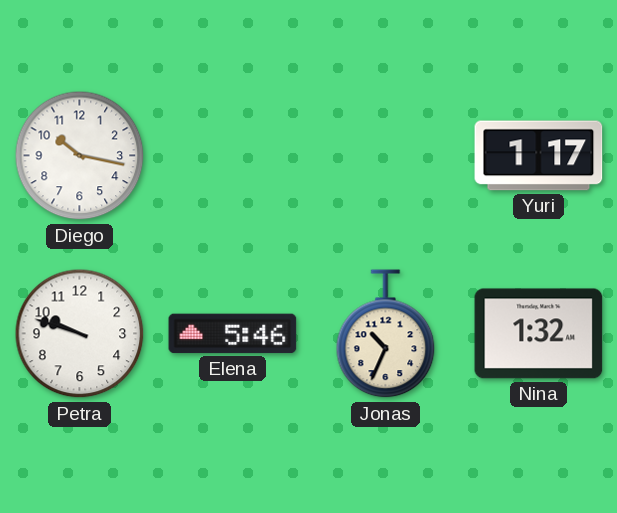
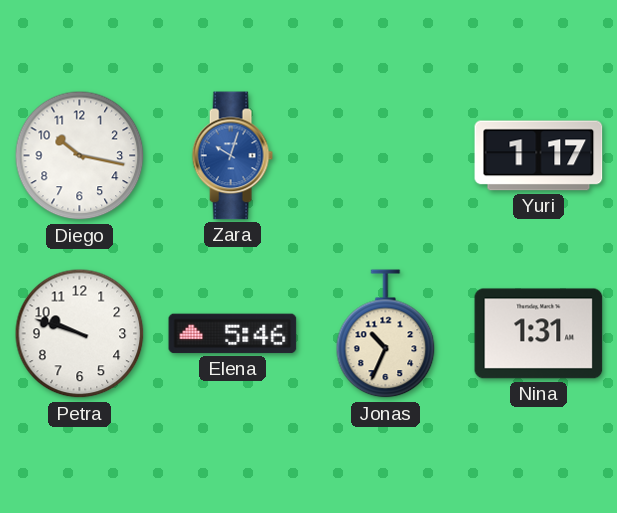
Zara: none -> 10:03
Nina: 1:32 -> 1:31
